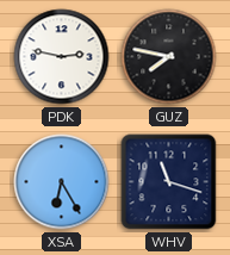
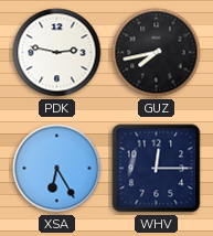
GUZ: 7:47 -> 7:43
WHV: 11:18 -> 12:15
